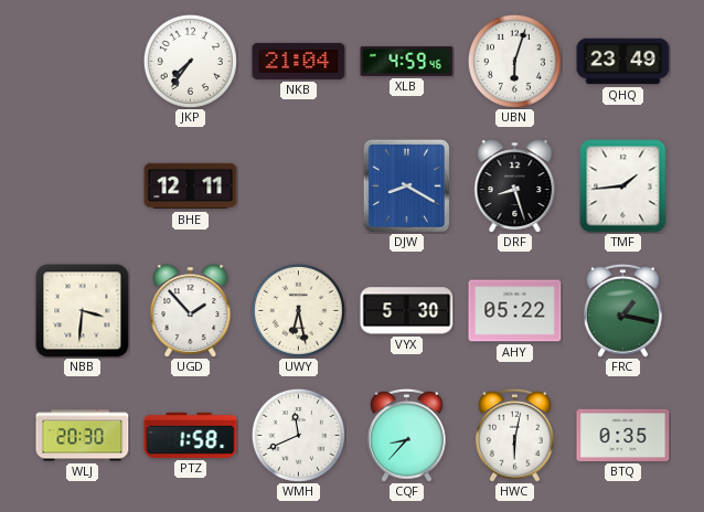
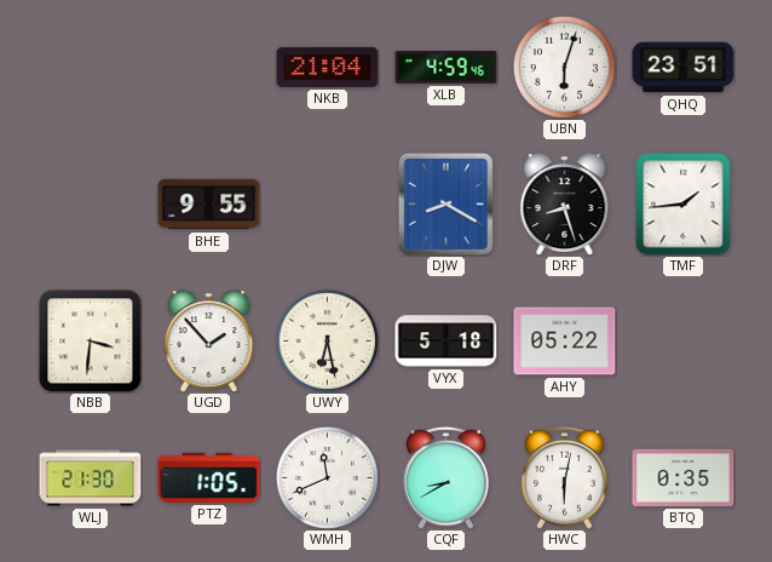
JKP: 7:36 -> none
QHQ: 23:49 -> 23:51
BHE: 12:11 -> 9:55
VYX: 5:30 -> 5:18
FRC: 1:17 -> none
WLJ: 20:30 -> 21:30
PTZ: 1:58 -> 1:05
CQF: 8:37 -> 8:40
